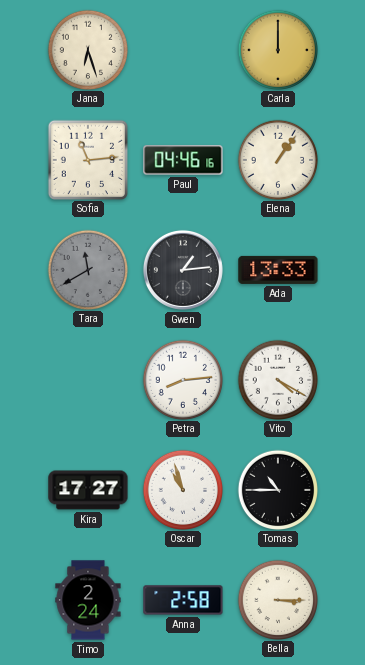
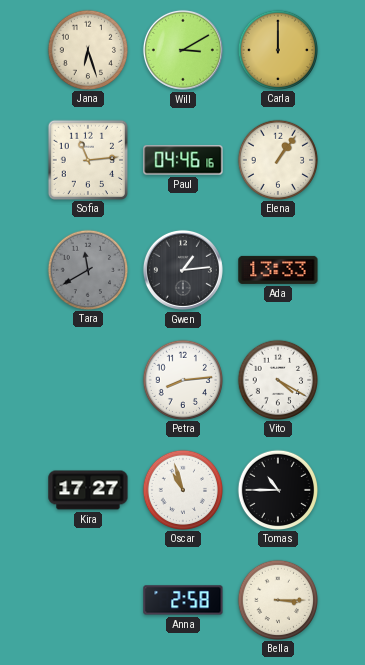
Will: none -> 3:10
Timo: 2:24 -> none
